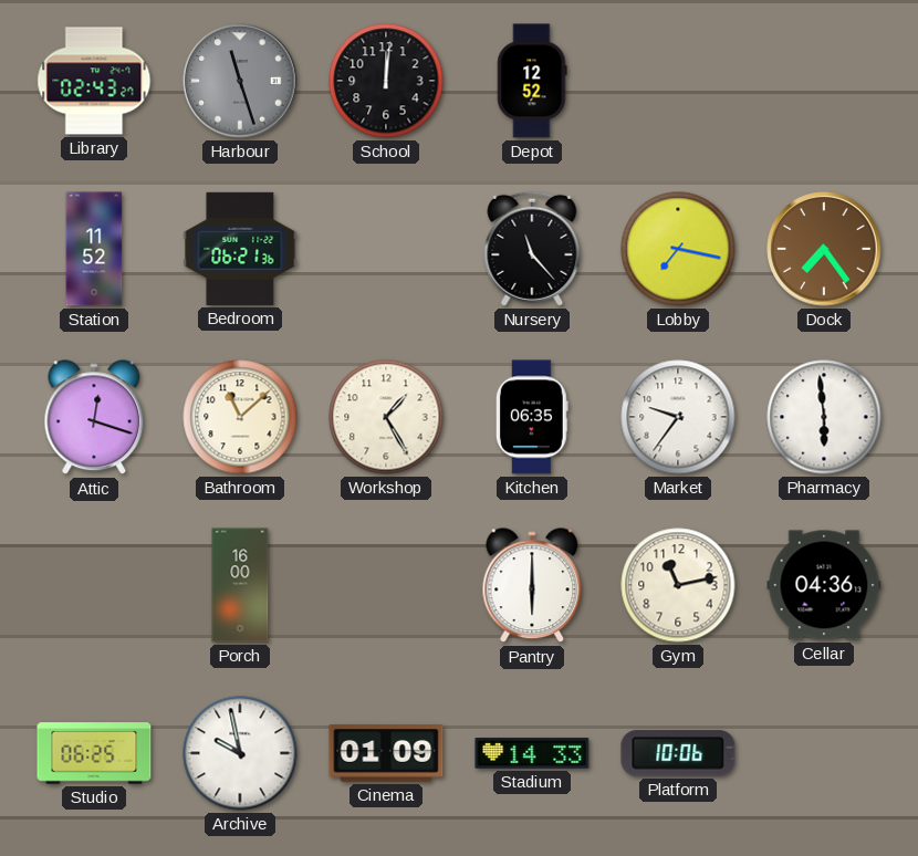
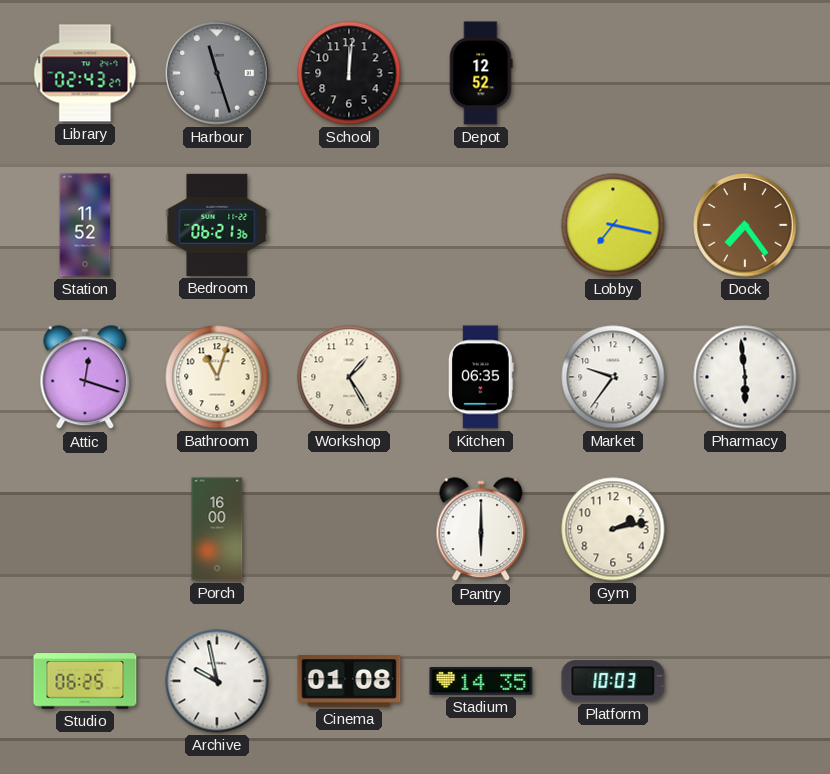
Nursery: 11:23 -> none
Bathroom: 11:08 -> 11:03
Gym: 11:13 -> 2:13
Cellar: 04:36 -> none
Cinema: 01:09 -> 01:08
Stadium: 14:33 -> 14:35
Platform: 10:06 -> 10:03
